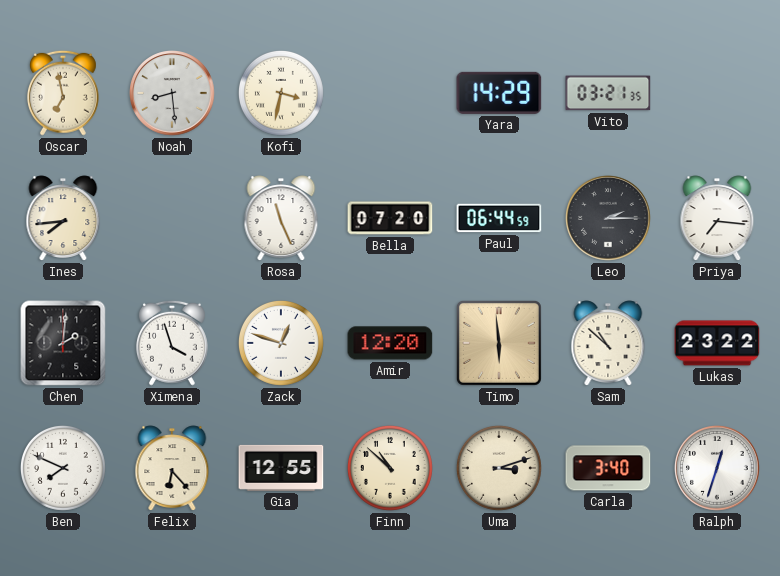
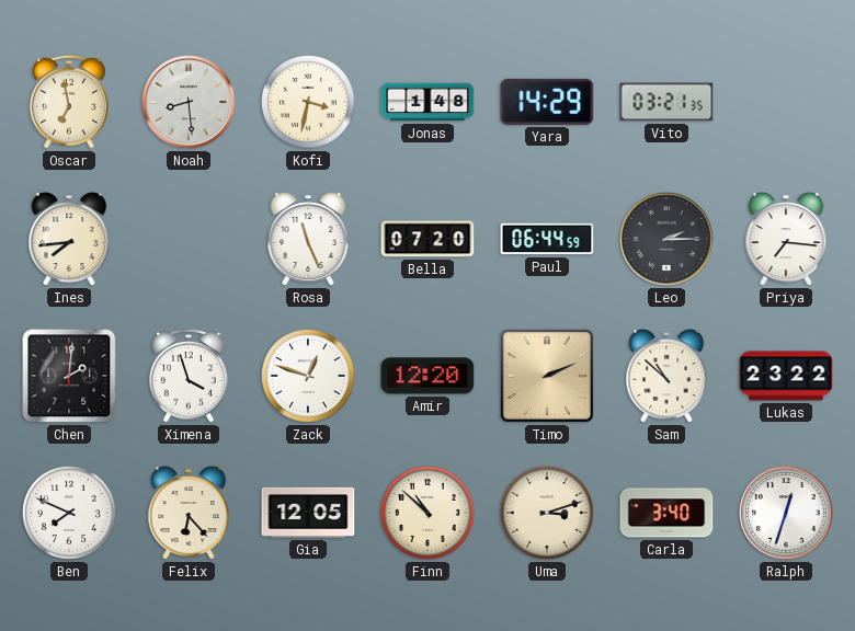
Jonas: none -> 1:48
Timo: 5:59 -> 2:11
Gia: 12:55 -> 12:05
